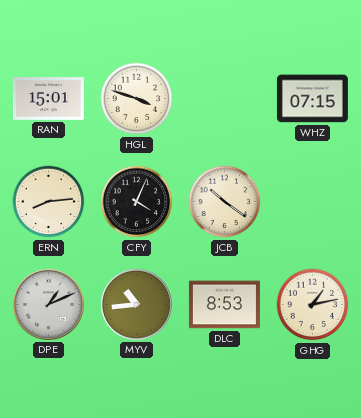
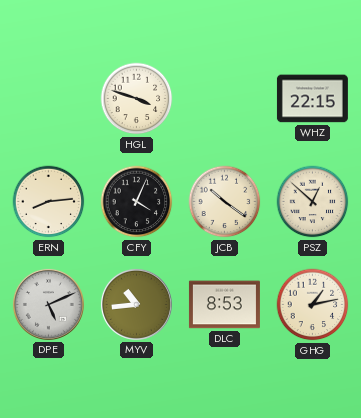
RAN: 15:01 -> none
WHZ: 07:15 -> 22:15
PSZ: none -> 12:52
DPE: 1:11 -> 5:11
